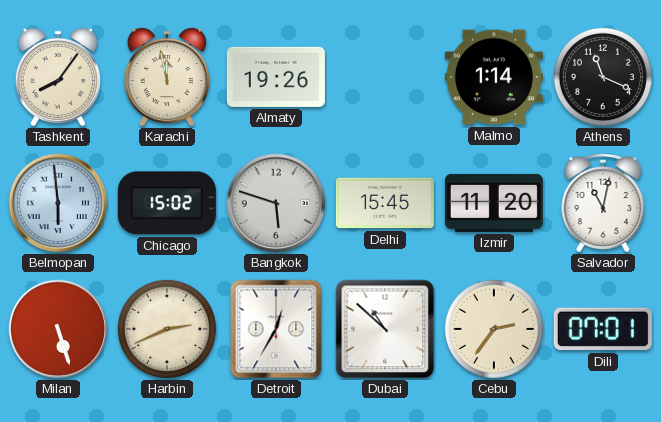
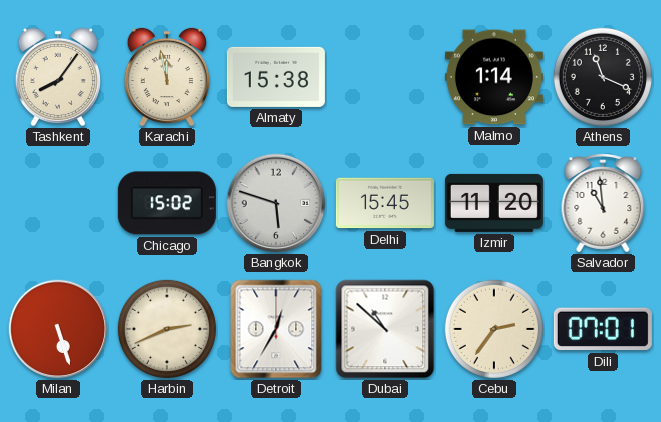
Almaty: 19:26 -> 15:38
Belmopan: 5:59 -> none
Salvador: 11:02 -> 10:59
